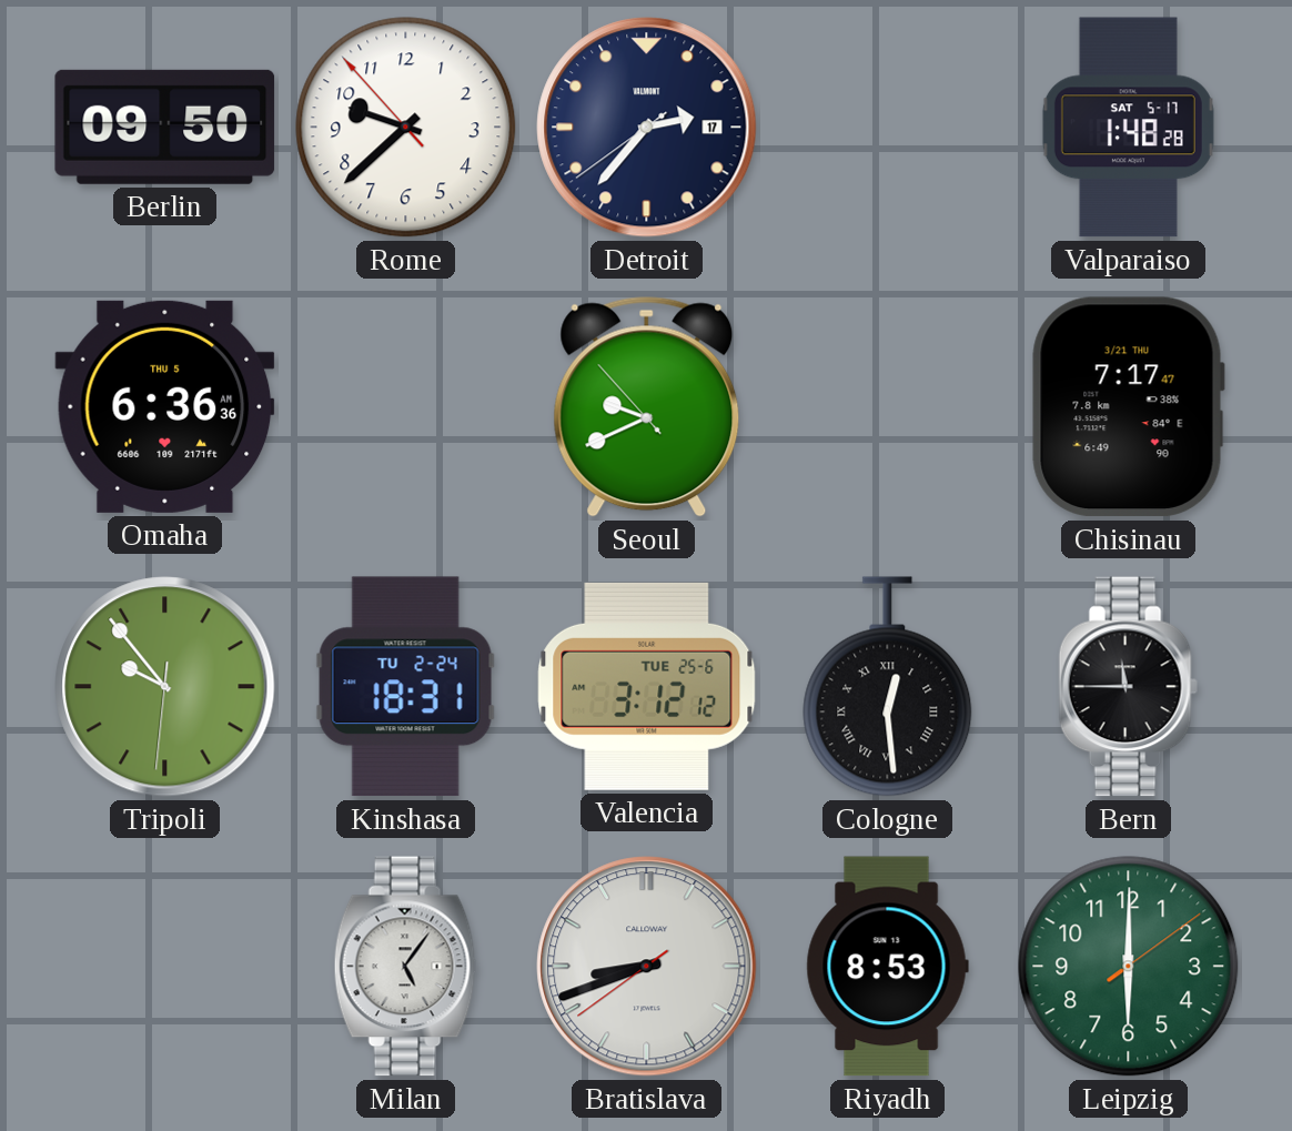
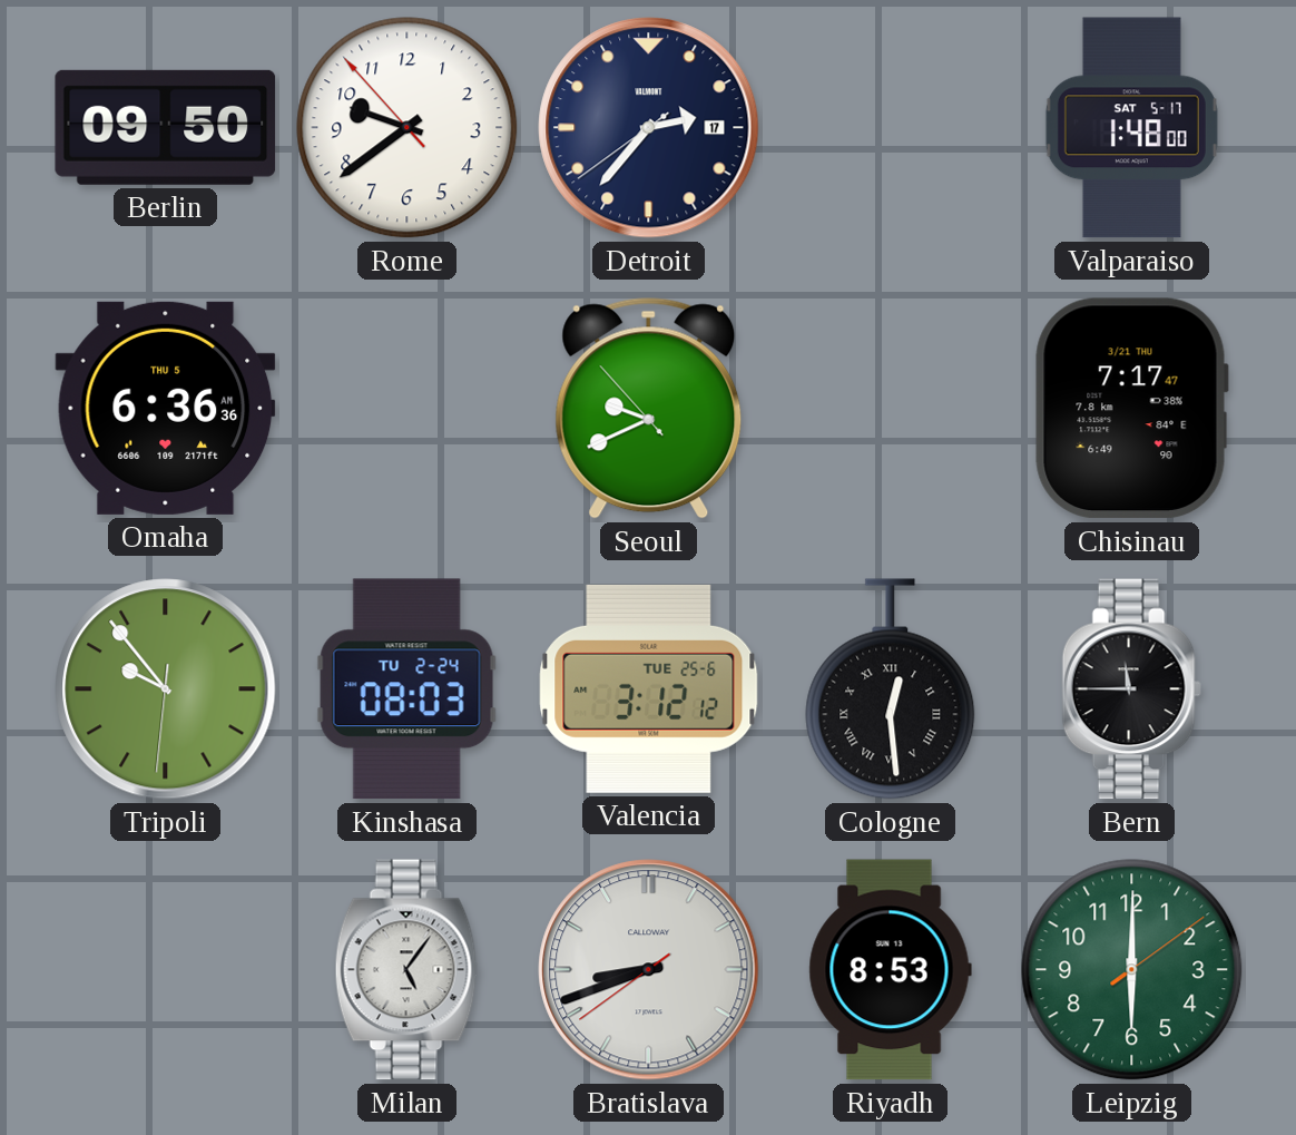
Rome: 9:37 -> 9:38
Valparaiso: 1:48:28 -> 1:48:00
Kinshasa: 18:31 -> 08:03
